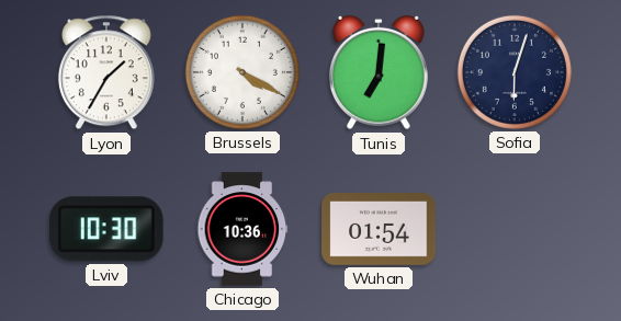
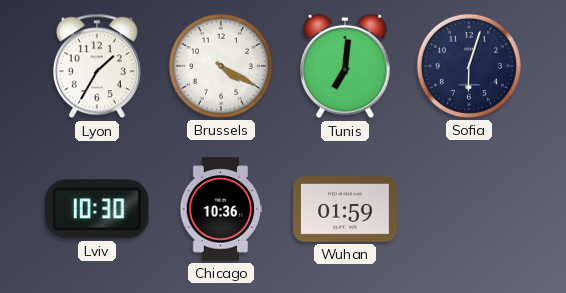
Wuhan: 01:54 -> 01:59
